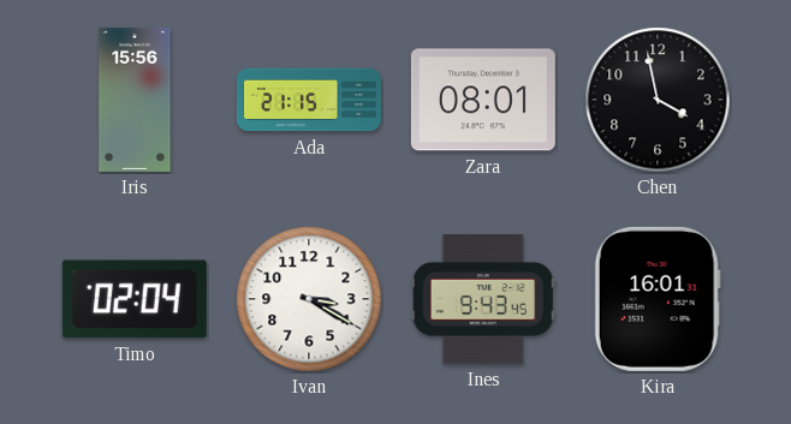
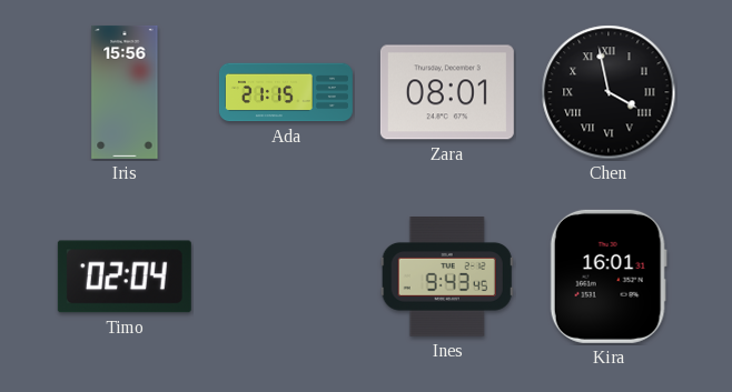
Chen numerals: Arabic -> Roman
Ivan: 3:20 -> none
